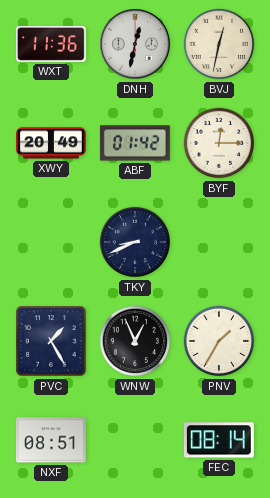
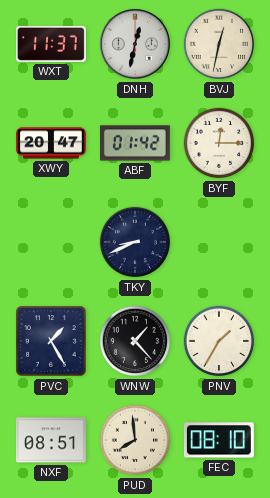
WXT: 11:36 -> 11:37
XWY: 20:49 -> 20:47
WNW: 12:56 -> 1:23
PUD: none -> 7:59
FEC: 08:14 -> 08:10
